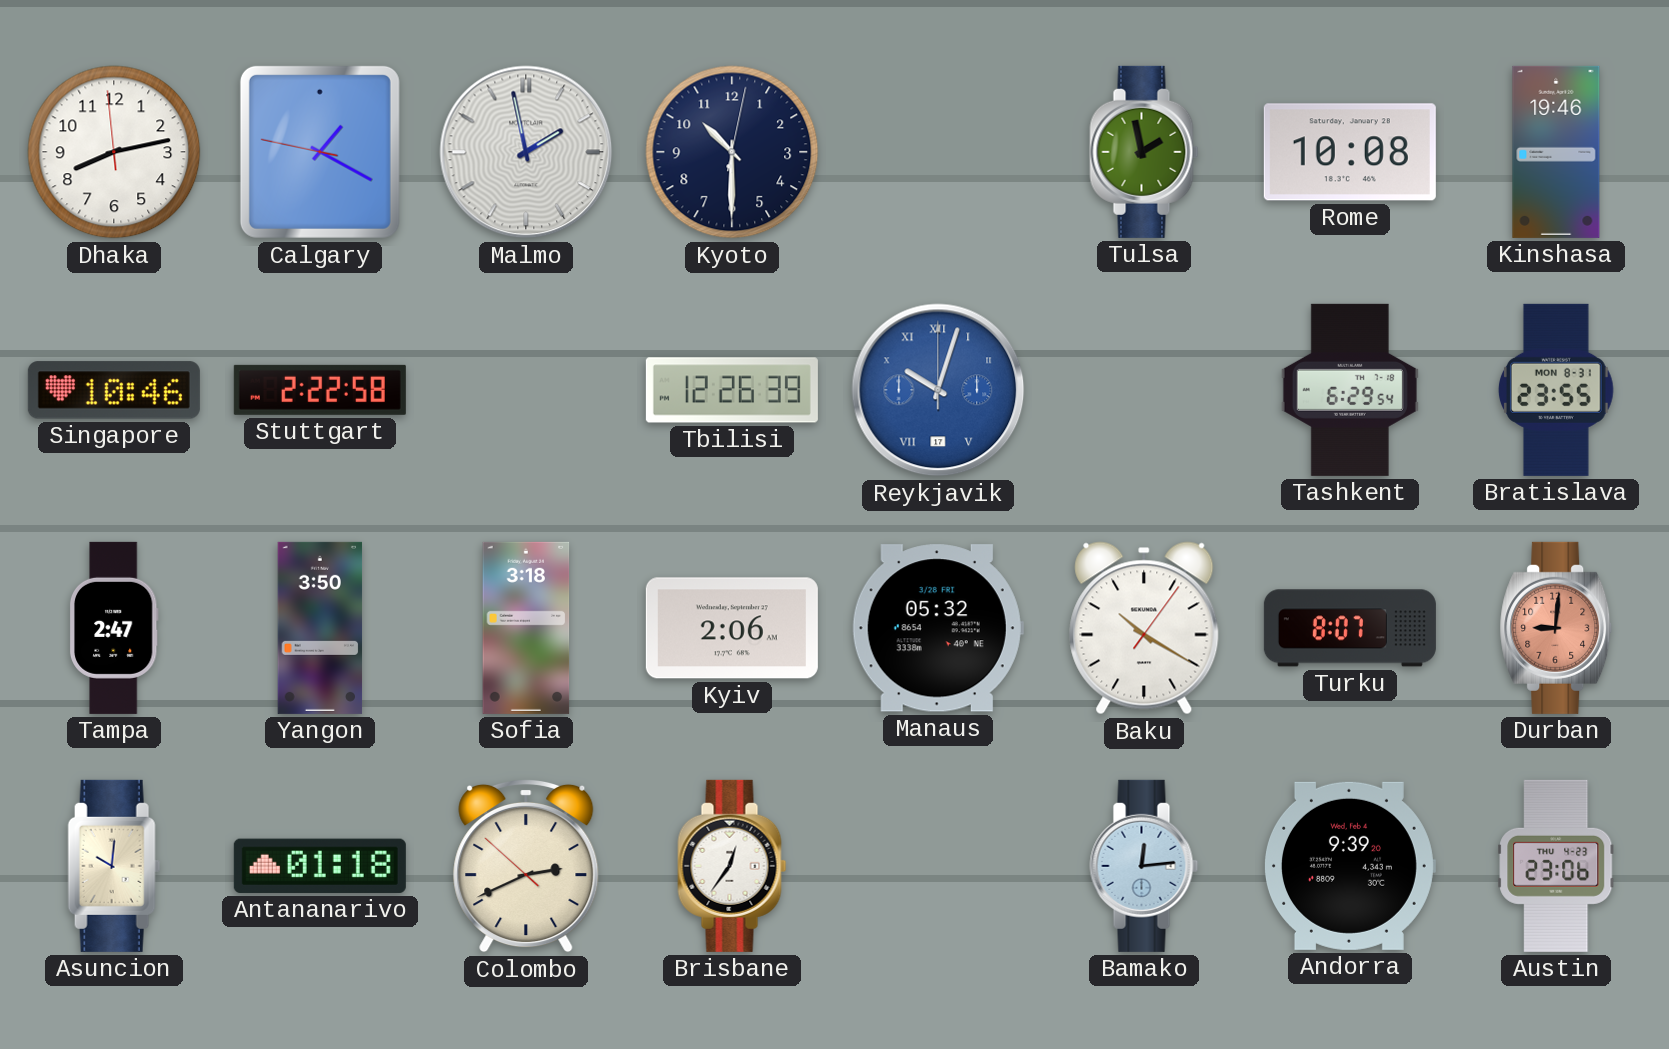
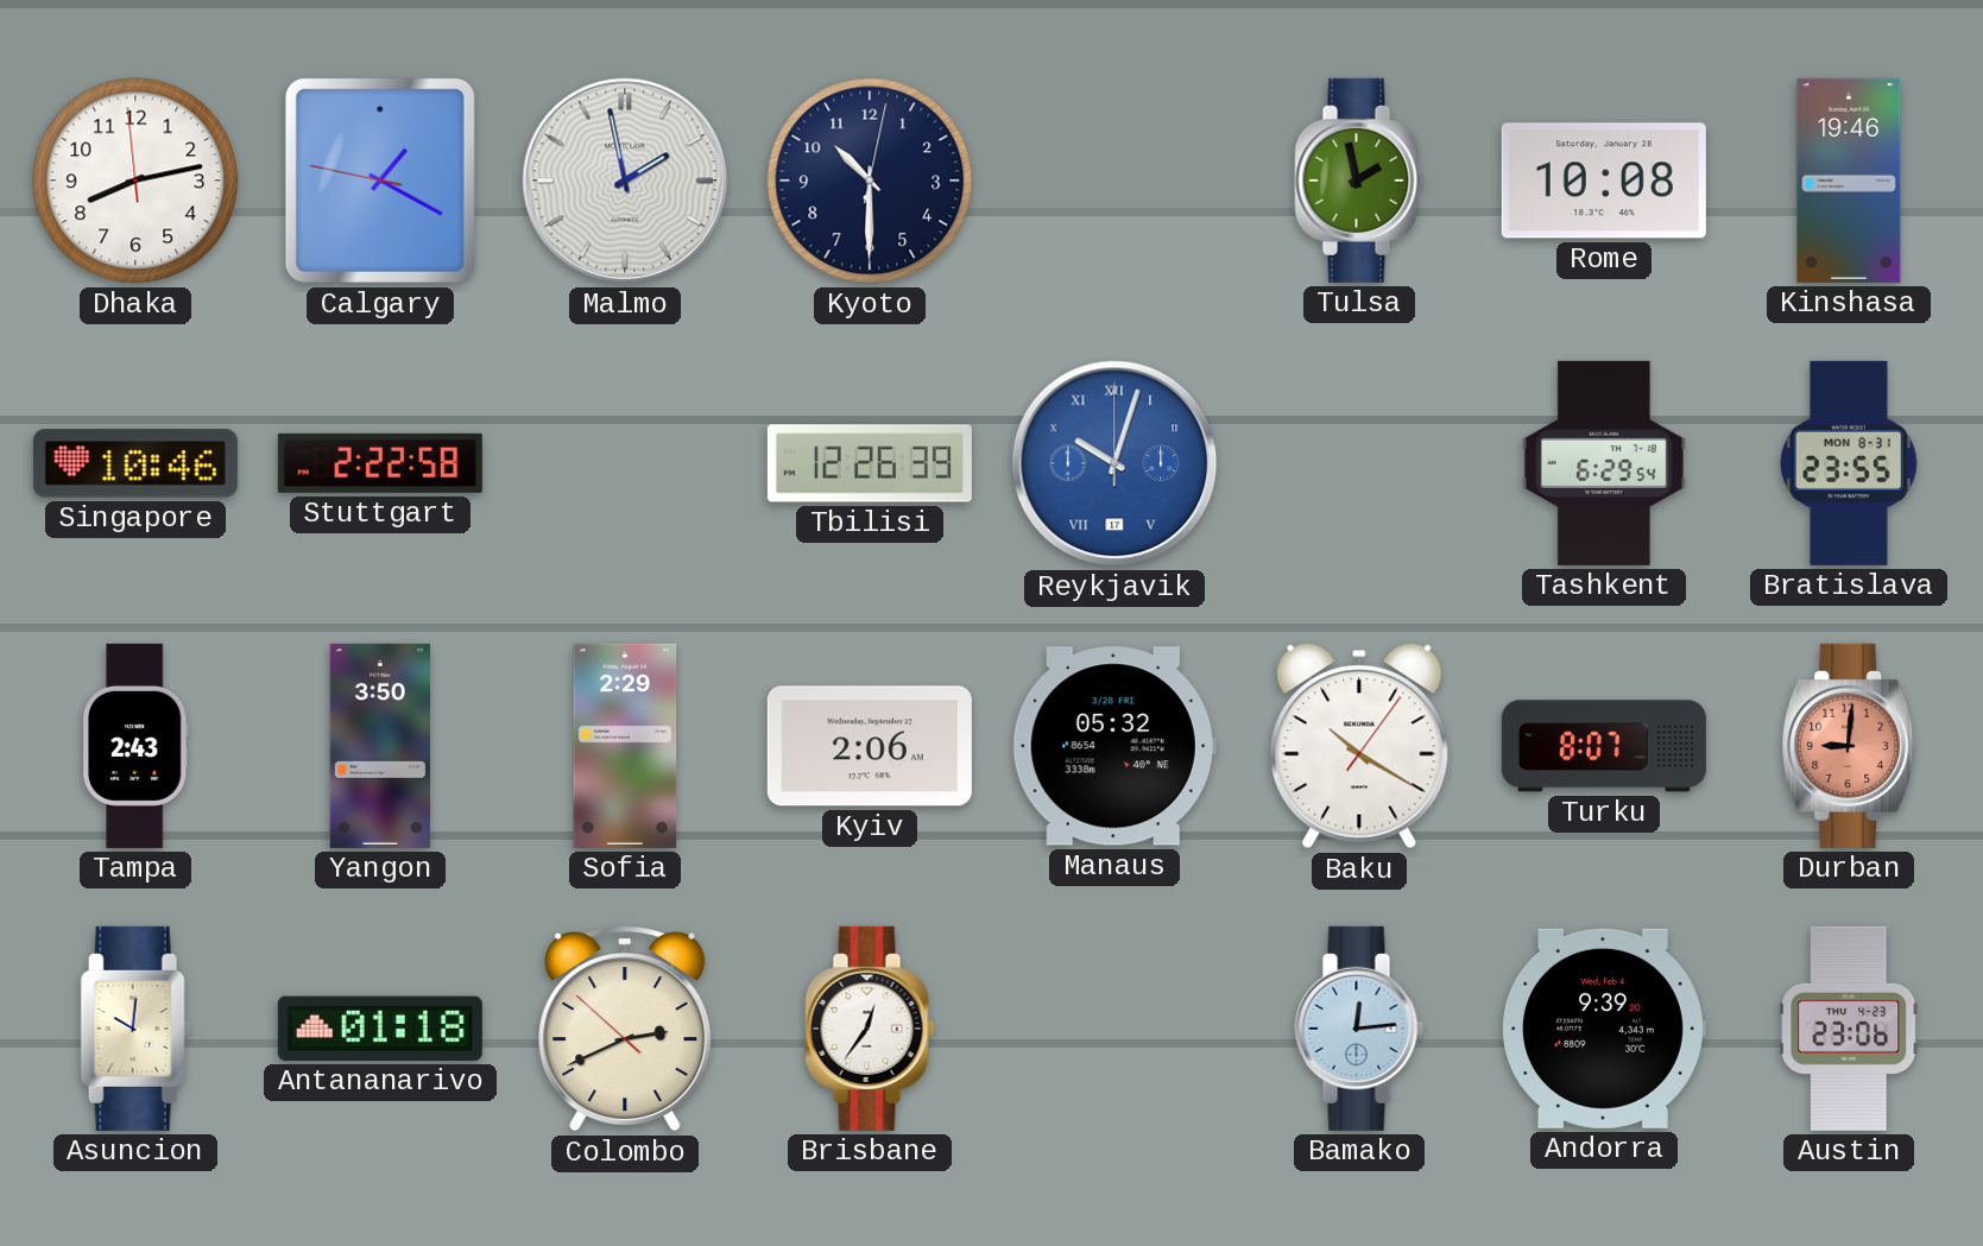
Tampa: 2:47 -> 2:43
Sofia: 3:18 -> 2:29
